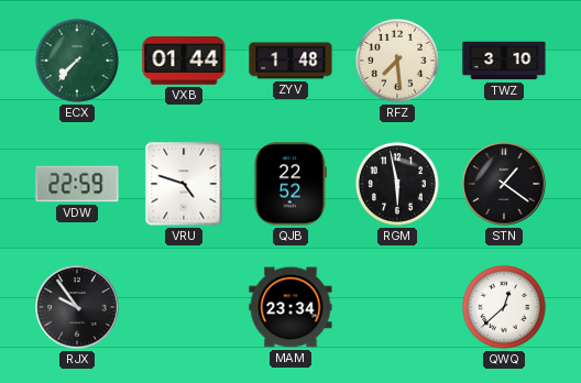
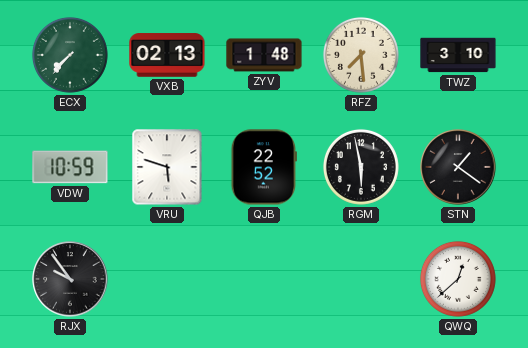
VXB: 01:44 -> 02:13
VDW: 22:59 -> 10:59
VRU: 4:48 -> 5:48
MAM: 23:34 -> none
